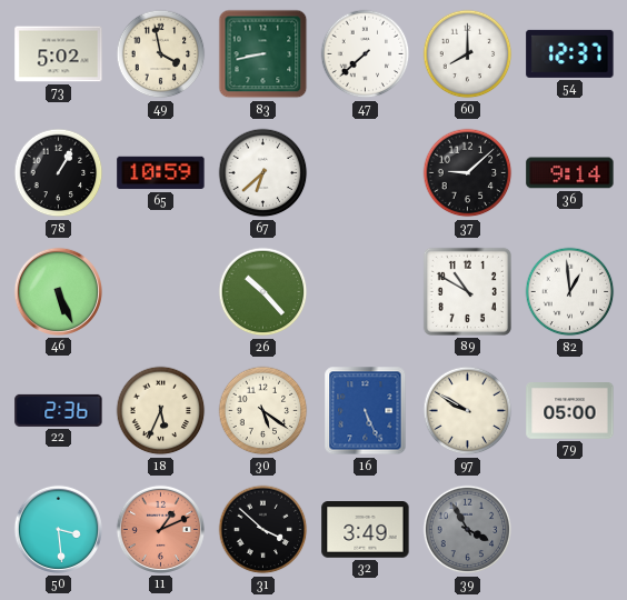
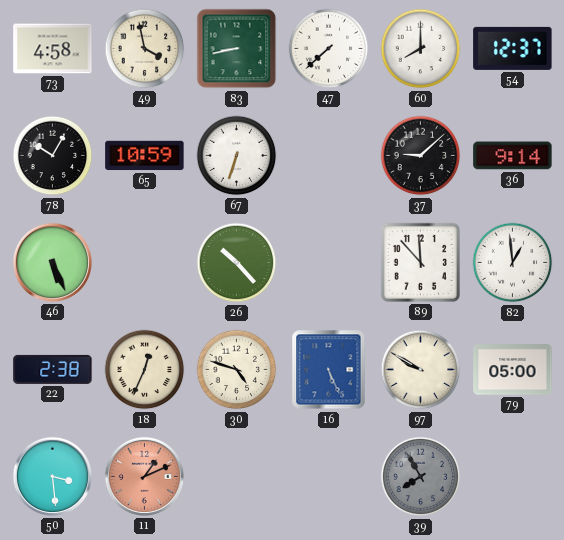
73: 5:02 -> 4:58
78: 1:05 -> 10:05
67: 6:38 -> 6:33
89: 10:50 -> 11:53
22: 2:36 -> 2:38
18: 5:34 -> 12:34
30: 5:21 -> 4:48
31: 3:52 -> none
32: 3:49 -> none
39: 3:55 -> 7:55
